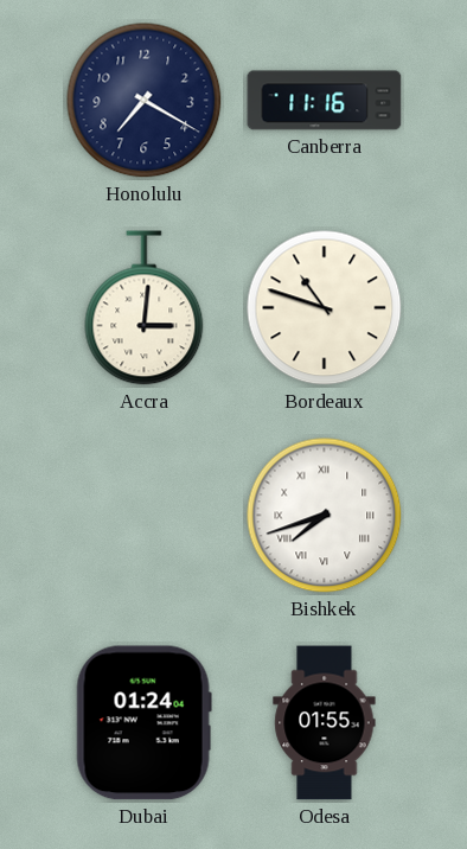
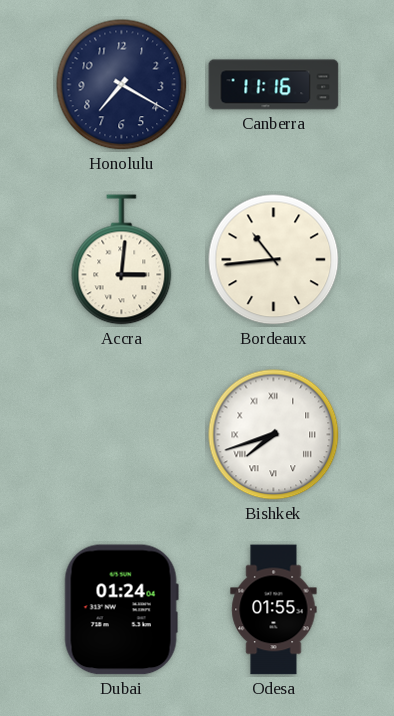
Bordeaux: 10:48 -> 10:44
